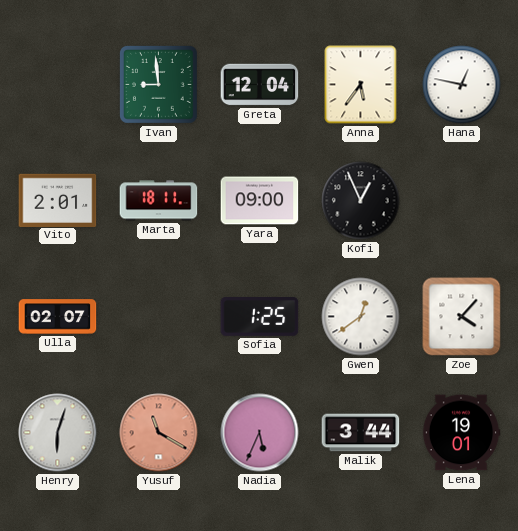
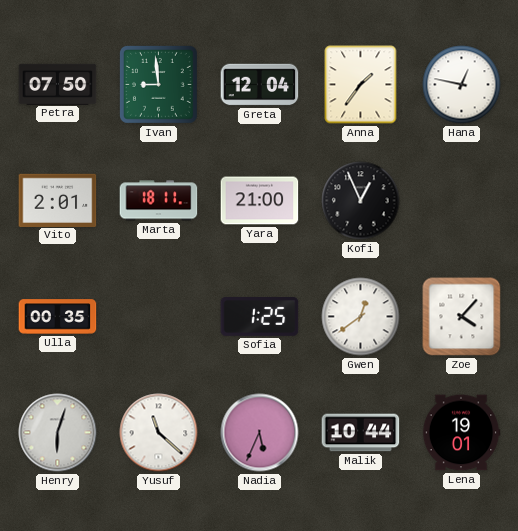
Petra: none -> 07:50
Anna: 5:36 -> 1:36
Yara: 09:00 -> 21:00
Ulla: 02:07 -> 00:35
Yusuf: 11:20 -> 11:22
Yusuf dial: salmon -> white
Malik: 3:44 -> 10:44
